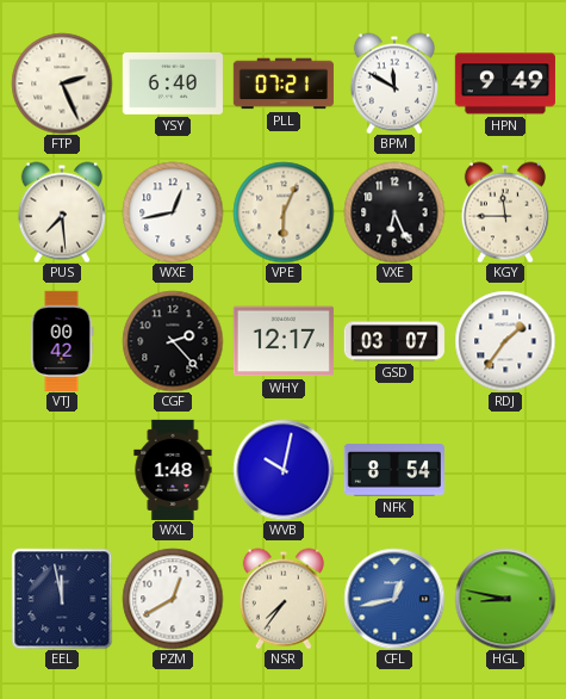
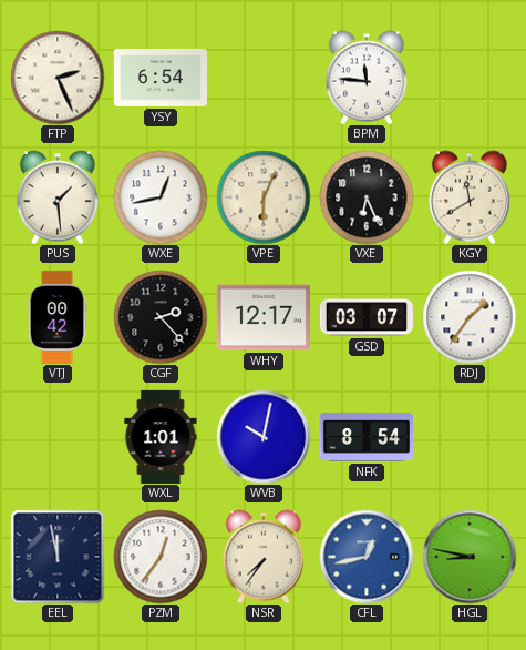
YSY: 6:40 -> 6:54
PLL: 07:21 -> none
BPM: 11:50 -> 11:46
HPN: 9:49 -> none
PUS: 7:29 -> 1:29
KGY: 11:45 -> 11:40
WXL: 1:48 -> 1:01
PZM: 12:40 -> 12:36
